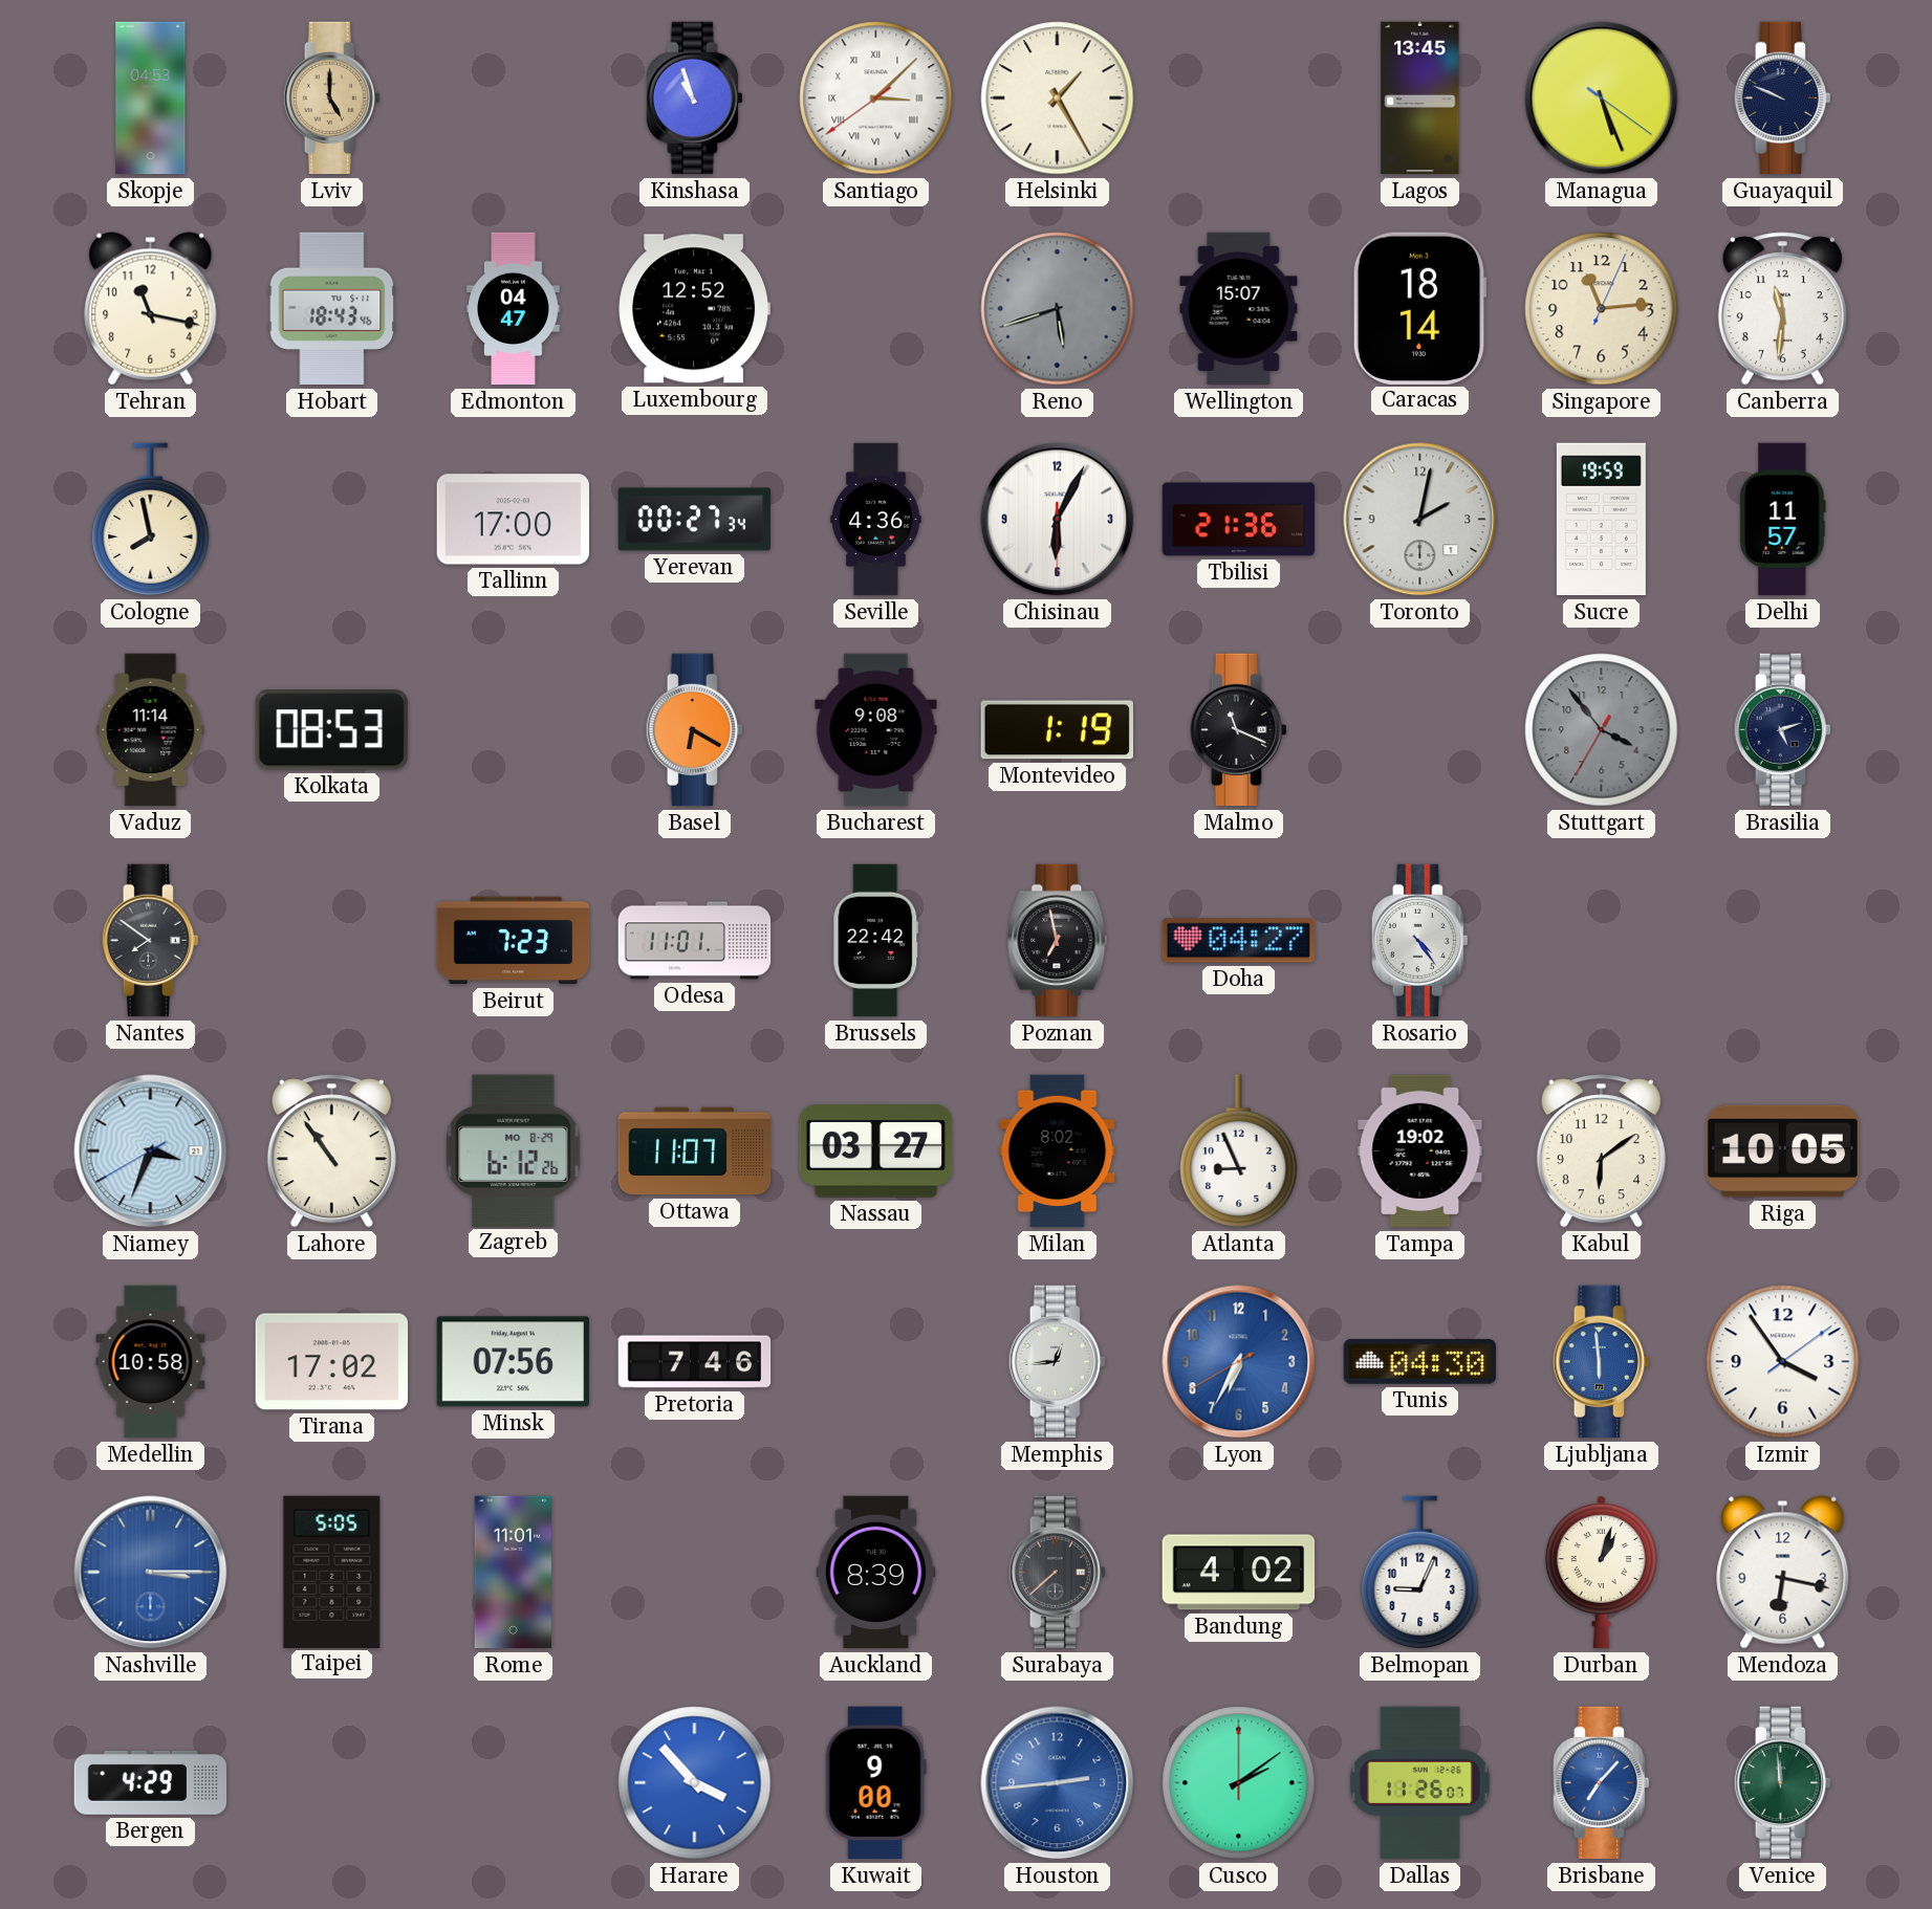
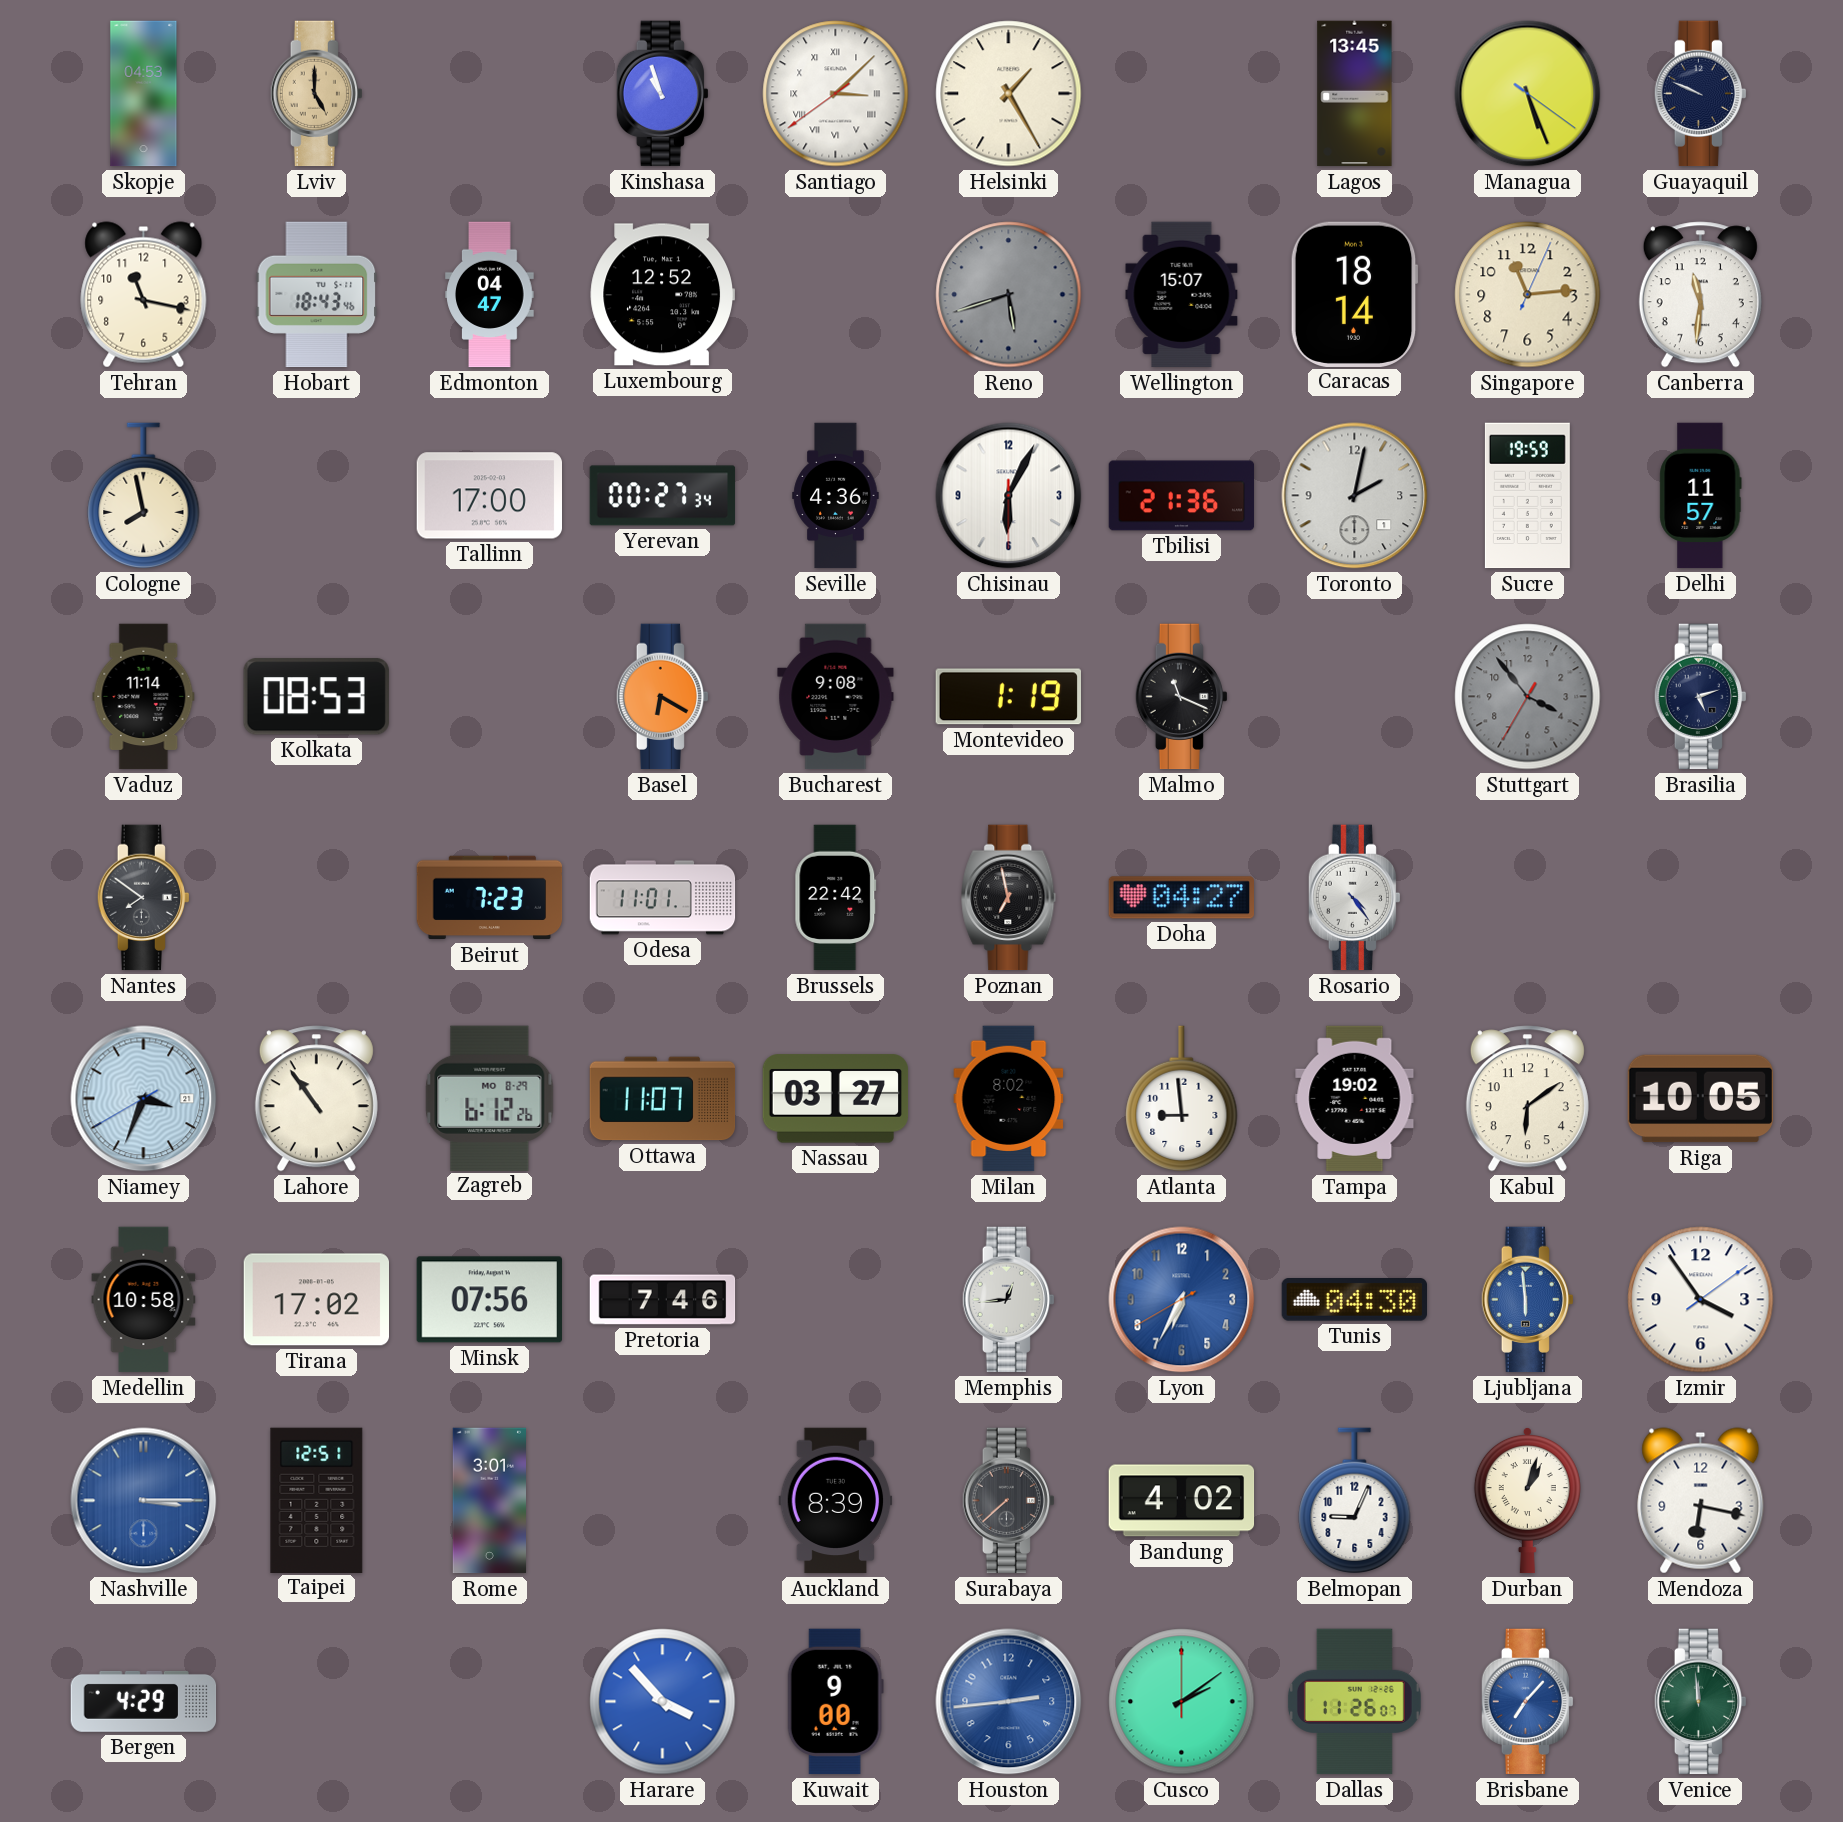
Atlanta: 8:56 -> 8:59
Taipei: 5:05 -> 12:51
Rome: 11:01 -> 3:01
